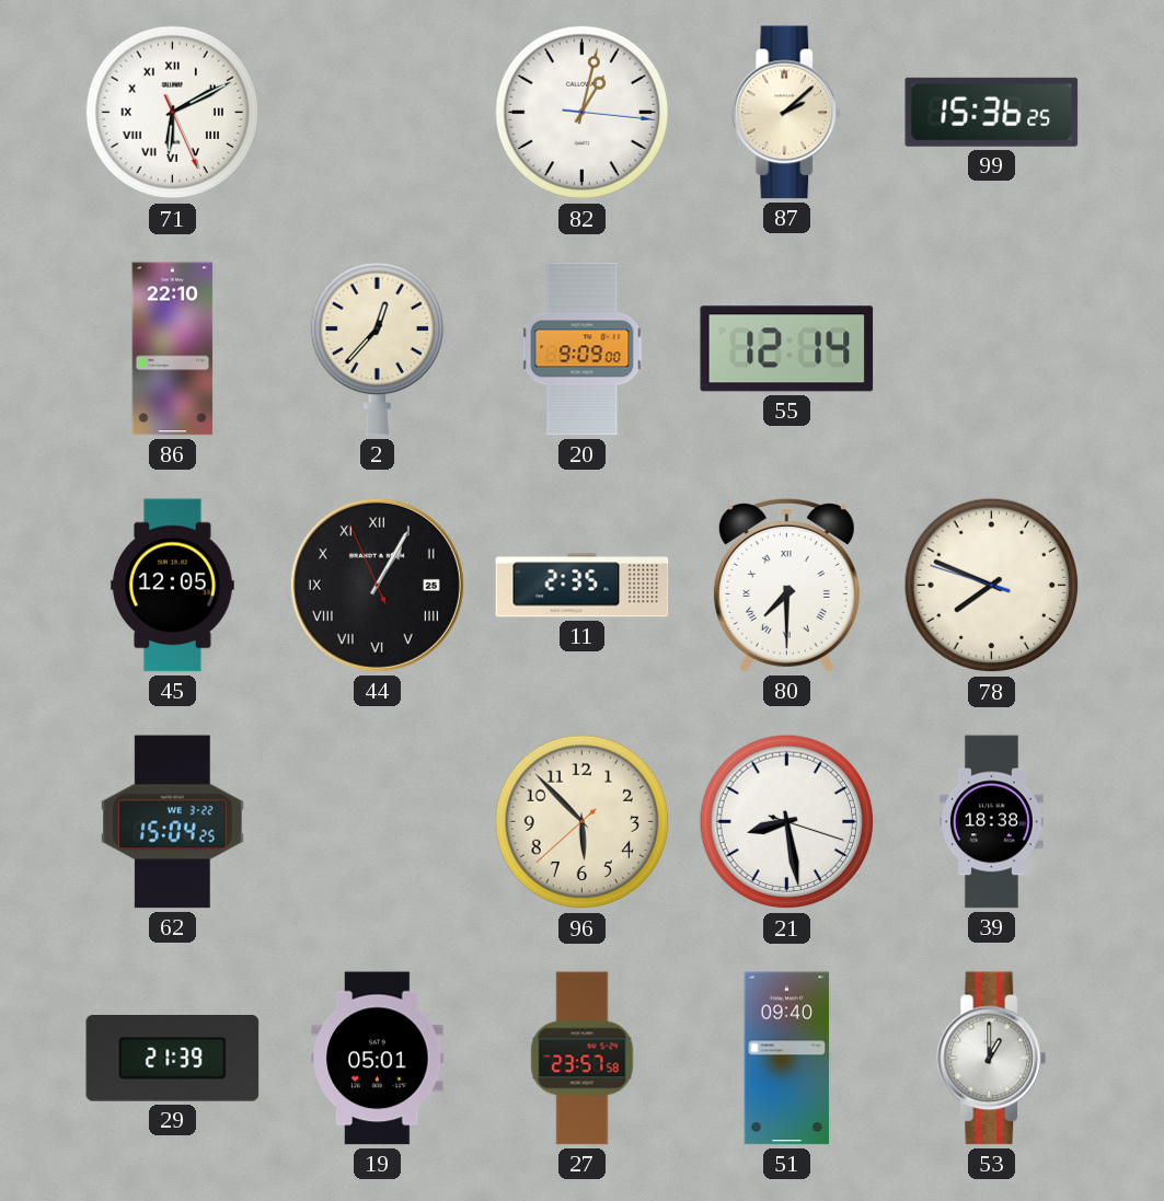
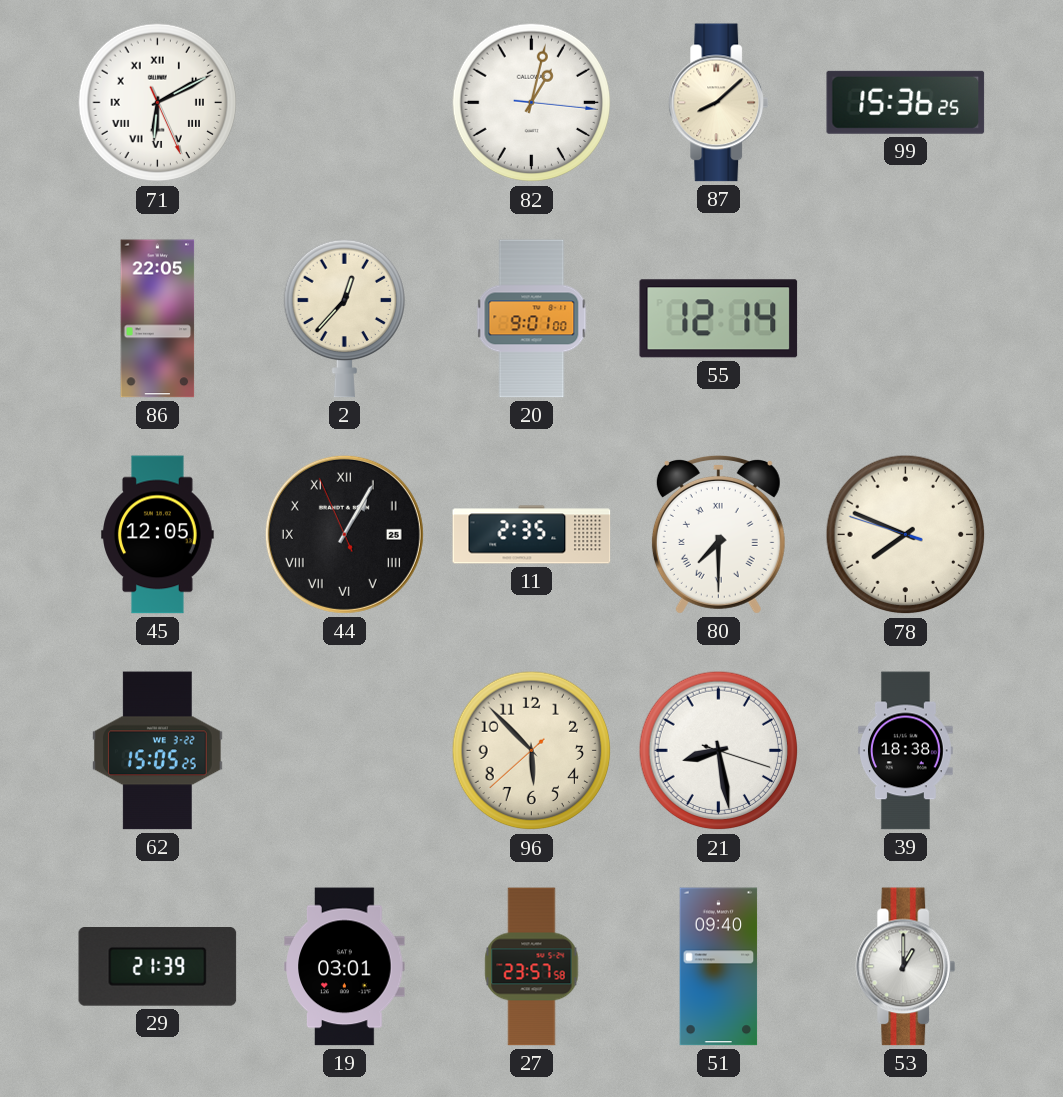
87: 2:08 -> 8:08
86: 22:10 -> 22:05
20: 9:09 -> 9:01
62: 15:04 -> 15:05
19: 05:01 -> 03:01
